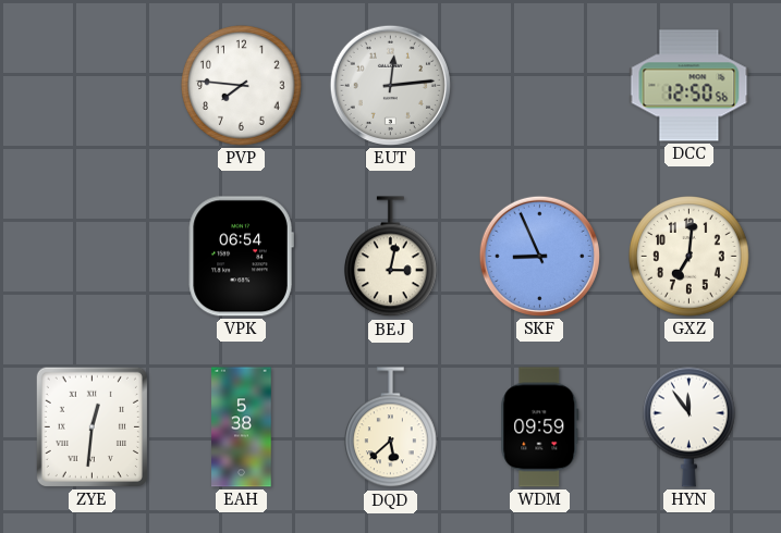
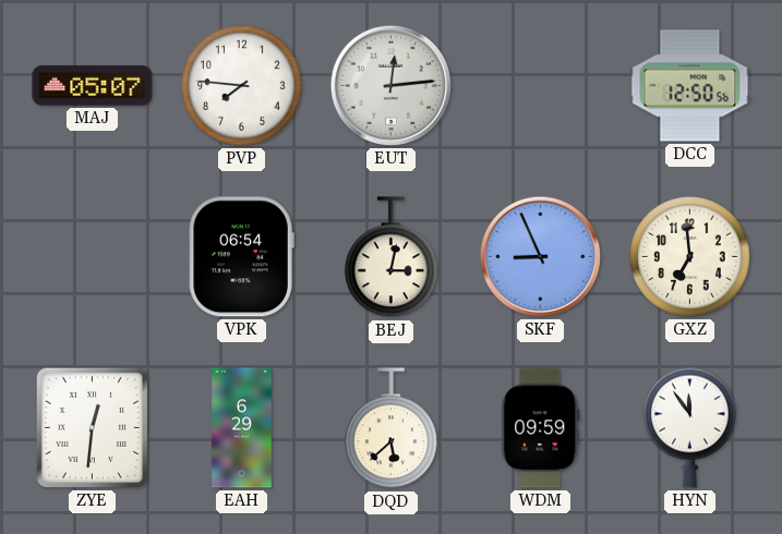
MAJ: none -> 05:07
GXZ: 7:01 -> 6:59
EAH: 5:38 -> 6:29
